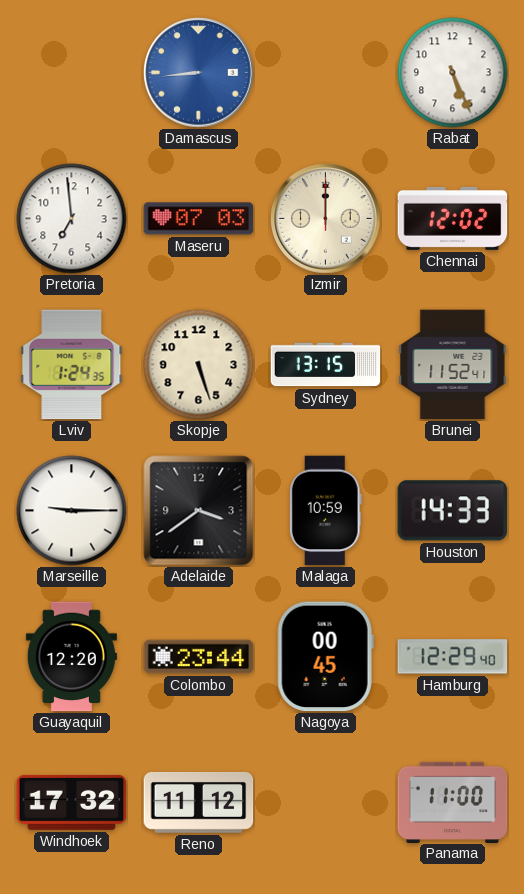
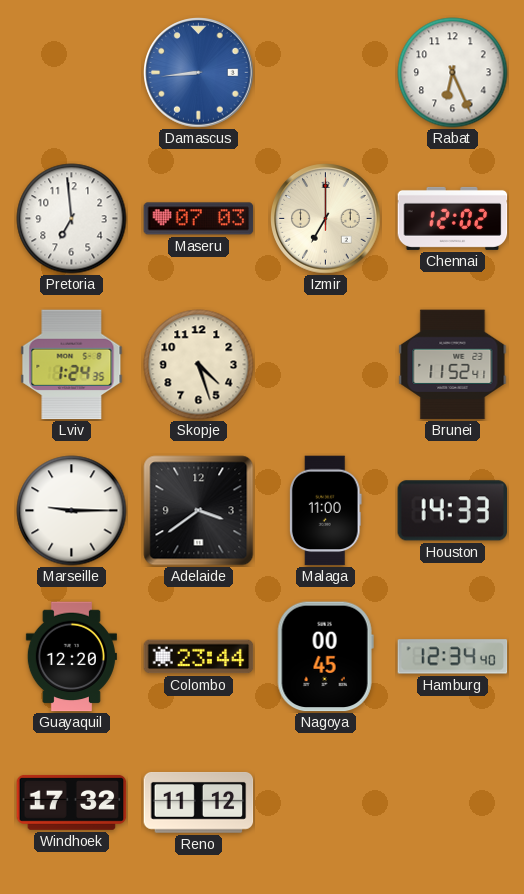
Rabat: 5:26 -> 6:26
Izmir: 12:00 -> 7:00
Skopje: 5:27 -> 4:27
Sydney: 13:15 -> none
Malaga: 10:59 -> 11:00
Hamburg: 12:29 -> 12:34
Panama: 11:00 -> none
